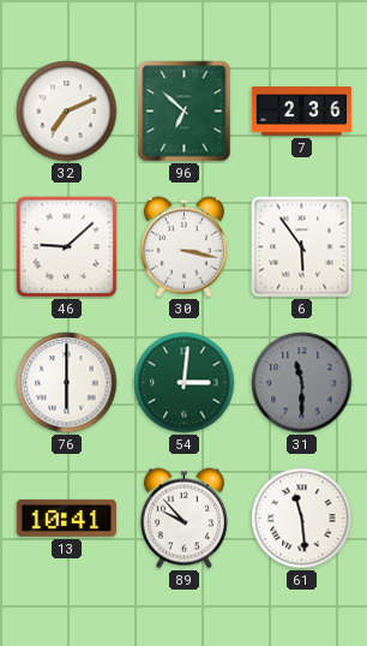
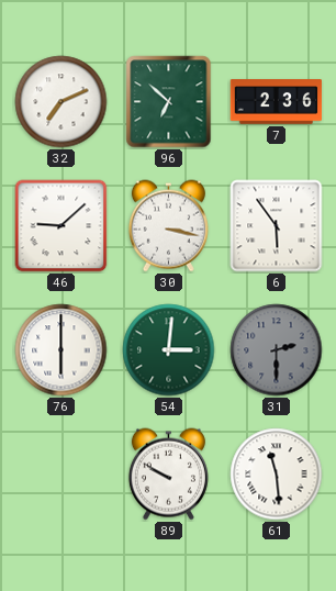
31: 11:30 -> 2:30
13: 10:41 -> none
89: 9:53 -> 9:50
